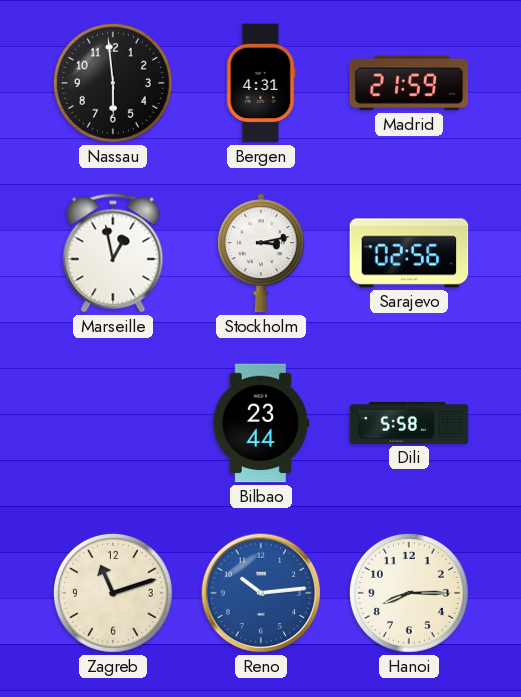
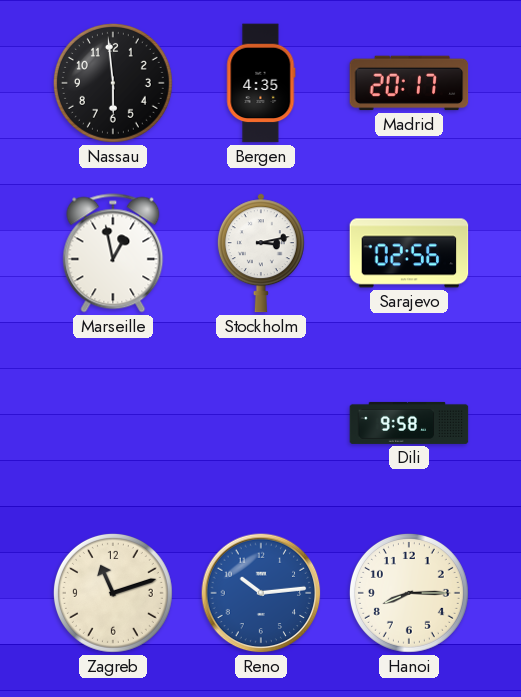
Bergen: 4:31 -> 4:35
Madrid: 21:59 -> 20:17
Bilbao: 23:44 -> none
Dili: 5:58 -> 9:58
